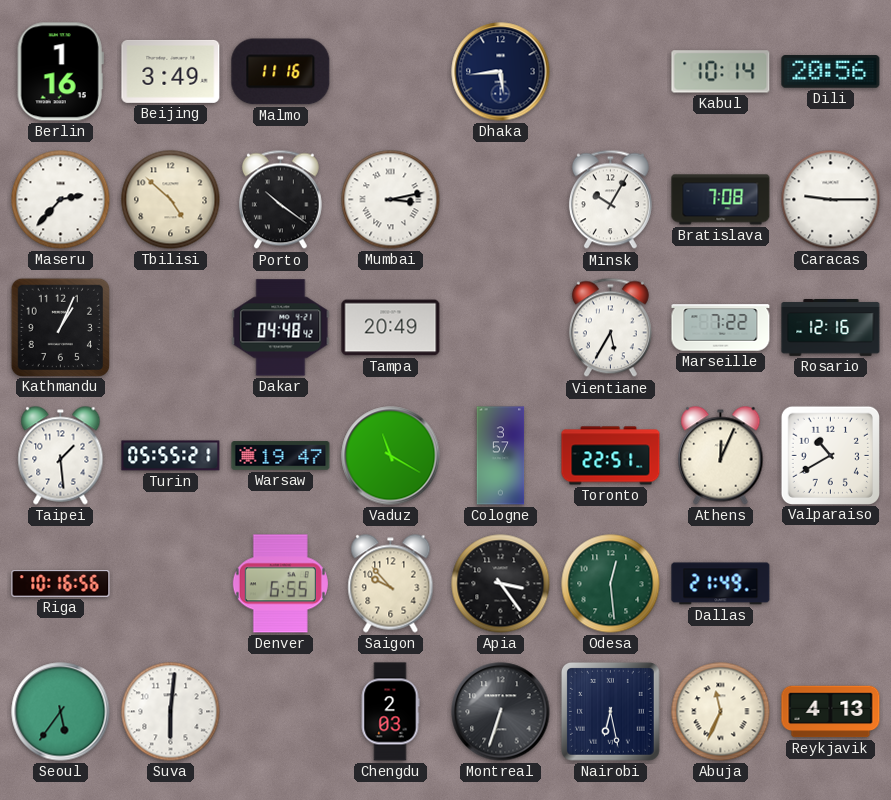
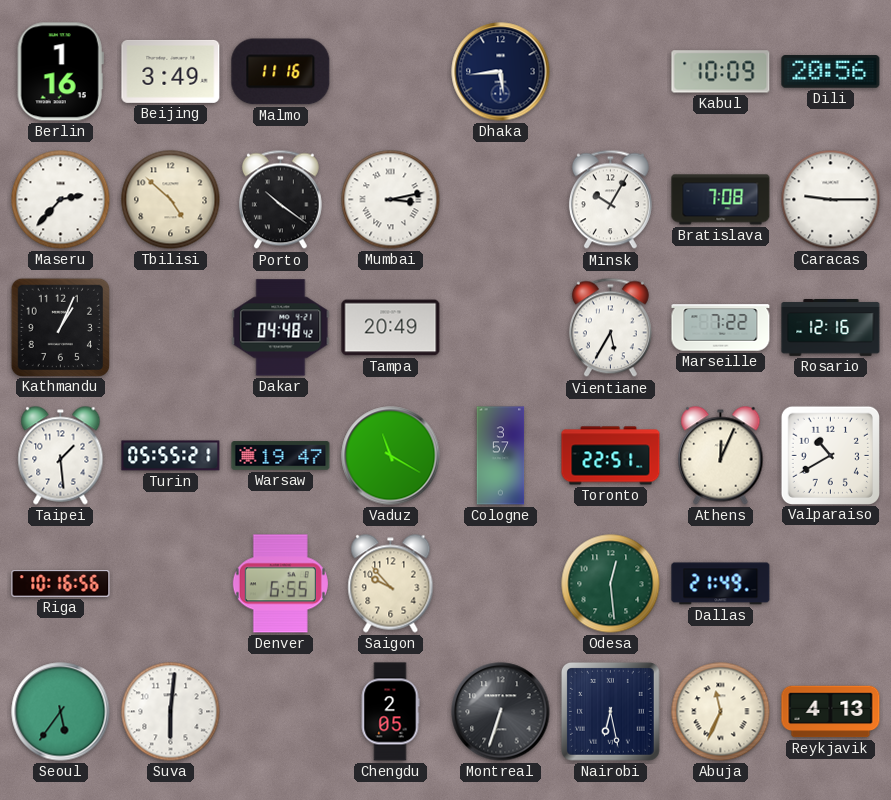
Kabul: 10:14 -> 10:09
Apia: 3:24 -> none
Chengdu: 2:03 -> 2:05
